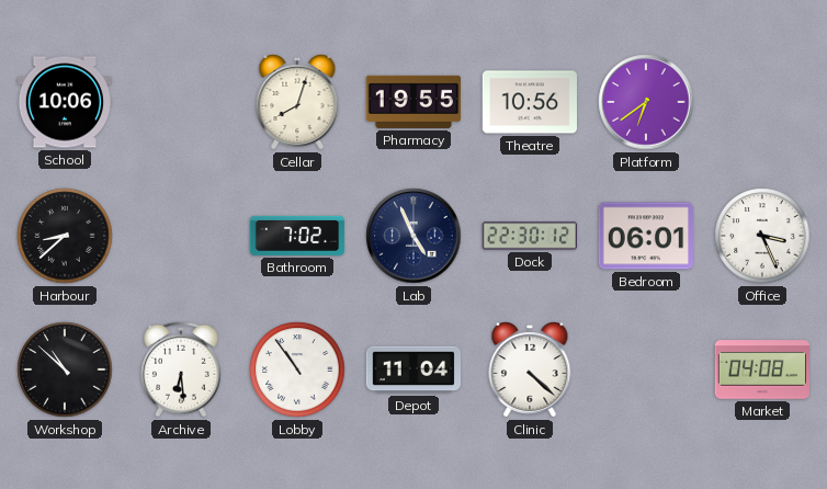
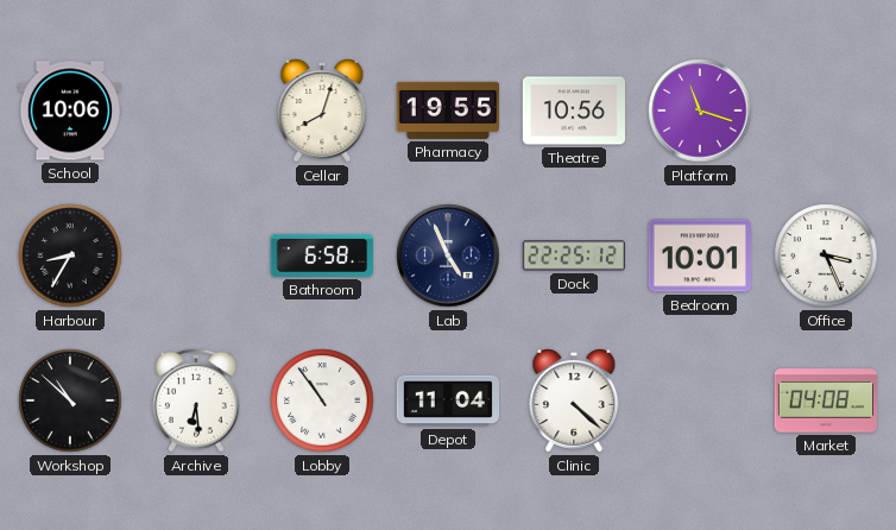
Platform: 6:39 -> 11:18
Harbour: 8:38 -> 8:35
Bathroom: 7:02 -> 6:58
Dock: 22:30 -> 22:25
Bedroom: 06:01 -> 10:01
